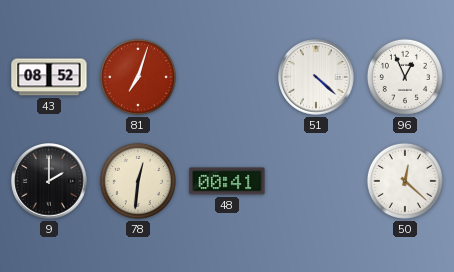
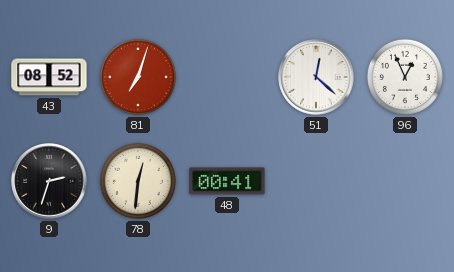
51: 4:22 -> 12:22
9: 2:00 -> 2:33
50: 12:22 -> none
